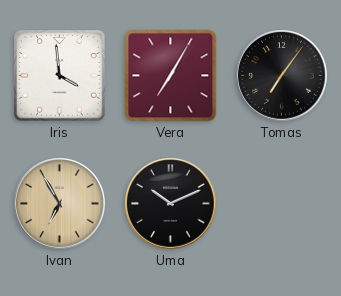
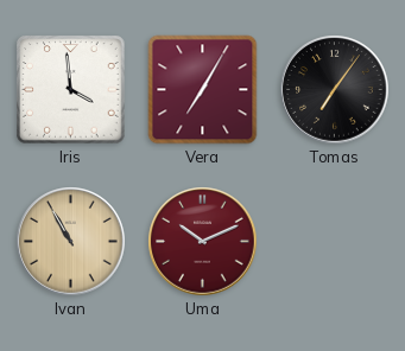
Ivan: 6:55 -> 10:55
Uma dial: black -> burgundy
